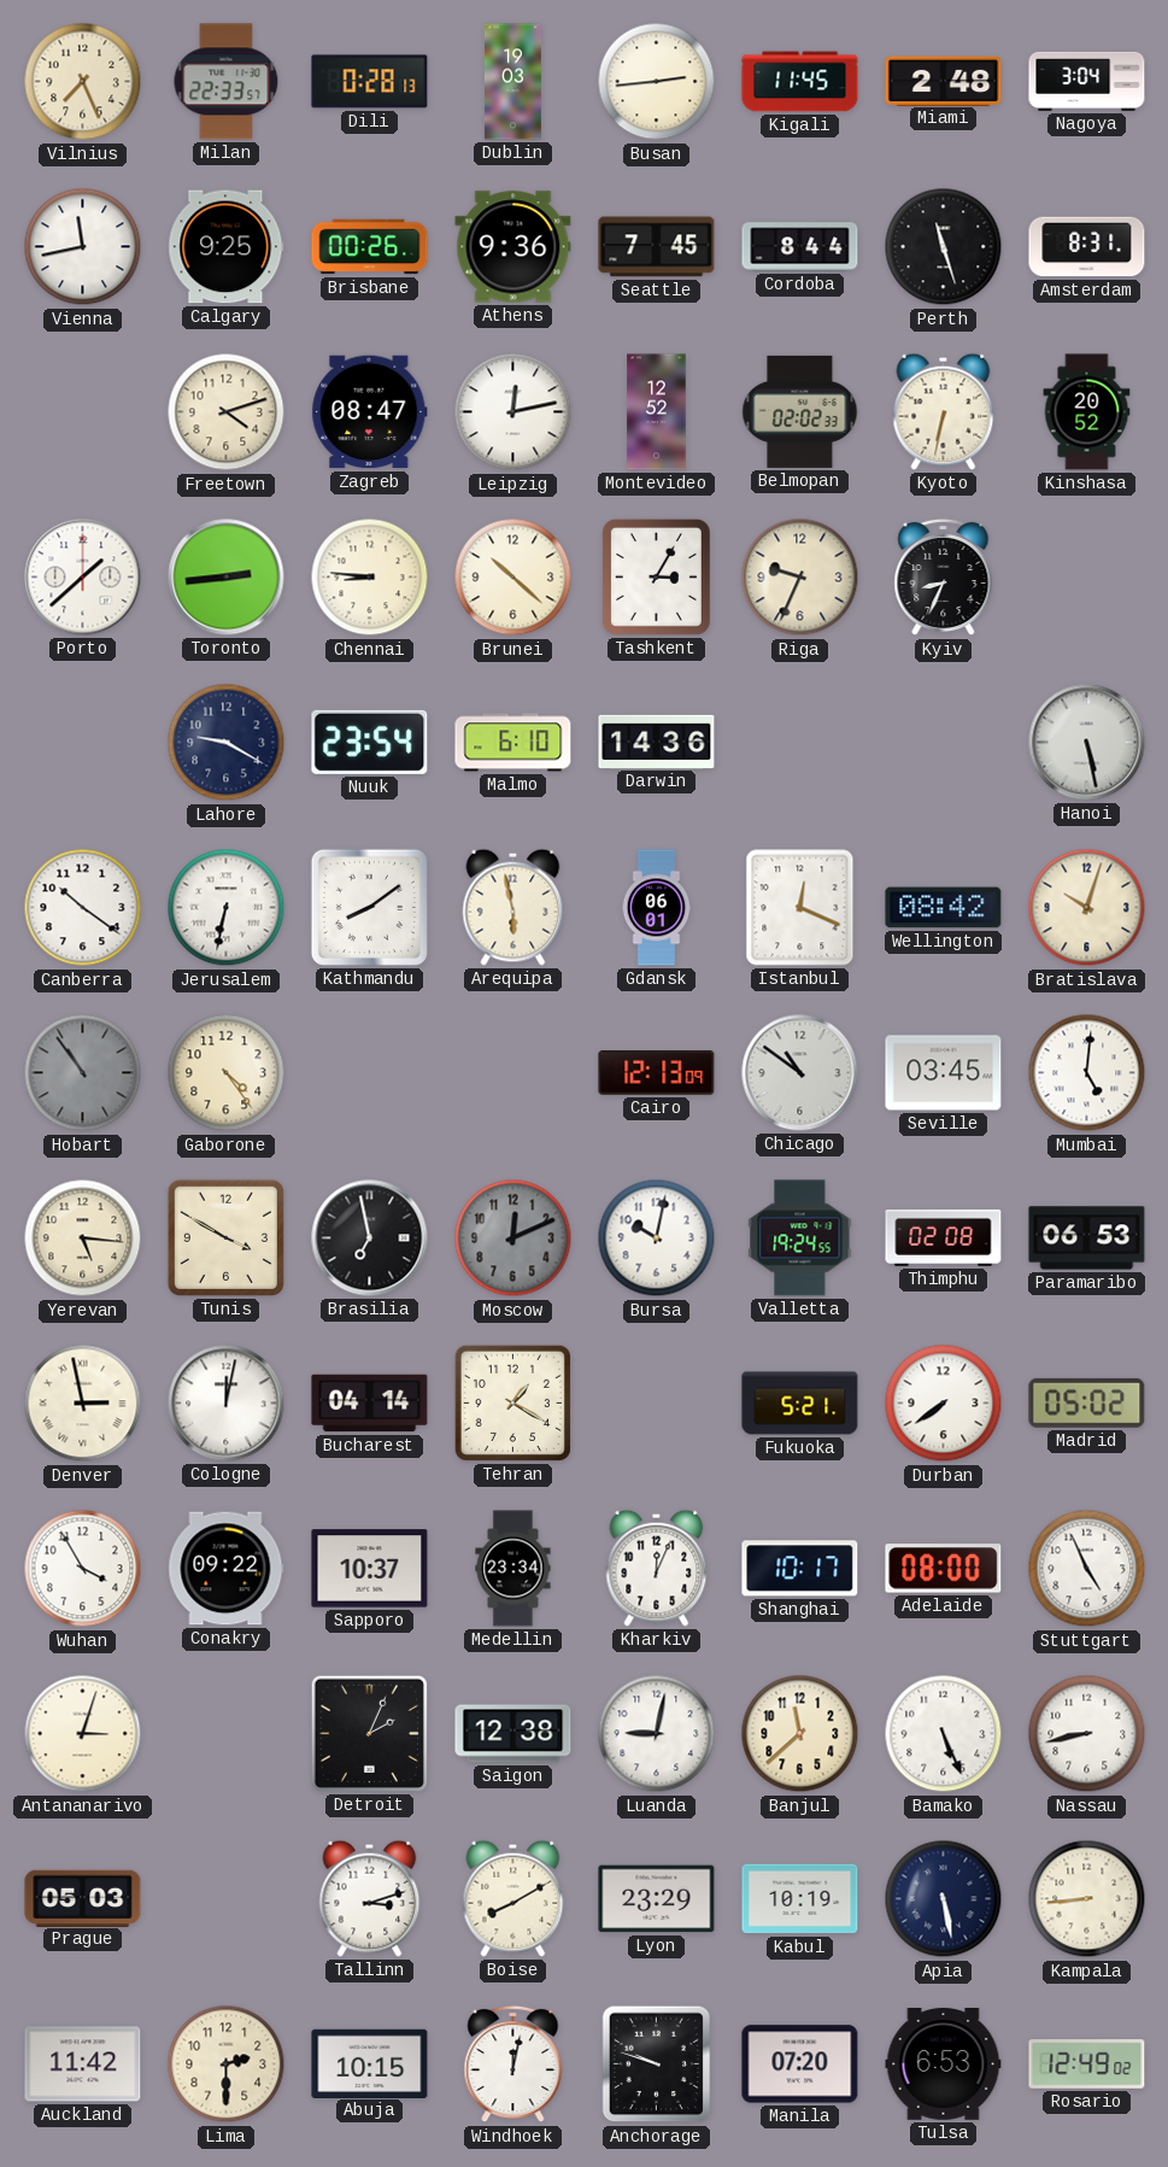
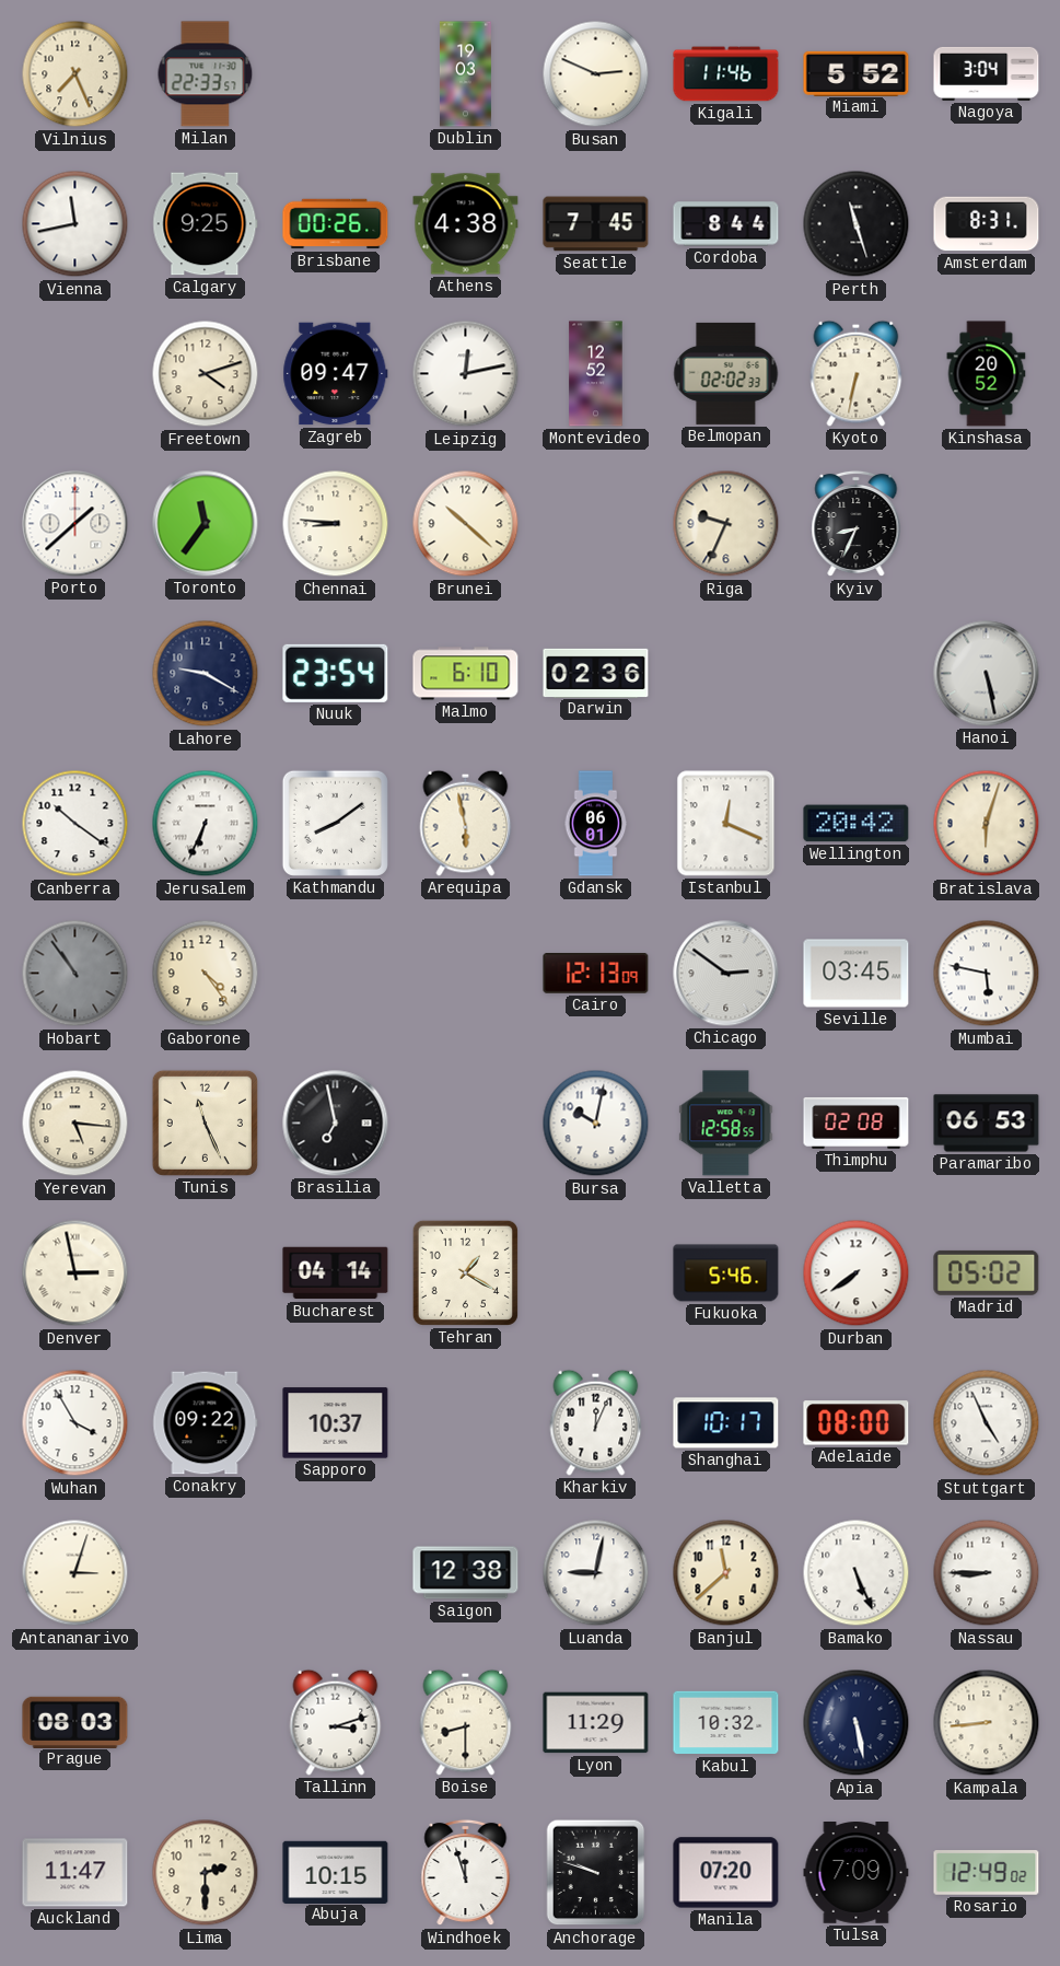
Dili: 0:28 -> none
Busan: 2:44 -> 2:49
Kigali: 11:45 -> 11:46
Miami: 2:48 -> 5:52
Athens: 9:36 -> 4:38
Zagreb: 08:47 -> 09:47
Toronto: 2:44 -> 11:36
Tashkent: 3:05 -> none
Darwin: 14:36 -> 02:36
Jerusalem: 6:32 -> 6:34
Wellington: 08:42 -> 20:42
Bratislava: 10:03 -> 6:03
Chicago: 10:51 -> 2:51
Mumbai: 5:01 -> 5:47
Tunis: 3:50 -> 11:26
Moscow: 12:11 -> none
Valletta: 19:24 -> 12:58
Cologne: 12:02 -> none
Fukuoka: 5:21 -> 5:46
Medellin: 23:34 -> none
Detroit: 2:04 -> none
Nassau: 8:43 -> 8:45
Prague: 05:03 -> 08:03
Boise: 8:10 -> 8:30
Lyon: 23:29 -> 11:29
Kabul: 10:19 -> 10:32
Auckland: 11:42 -> 11:47
Windhoek: 12:02 -> 11:57
Tulsa: 6:53 -> 7:09
